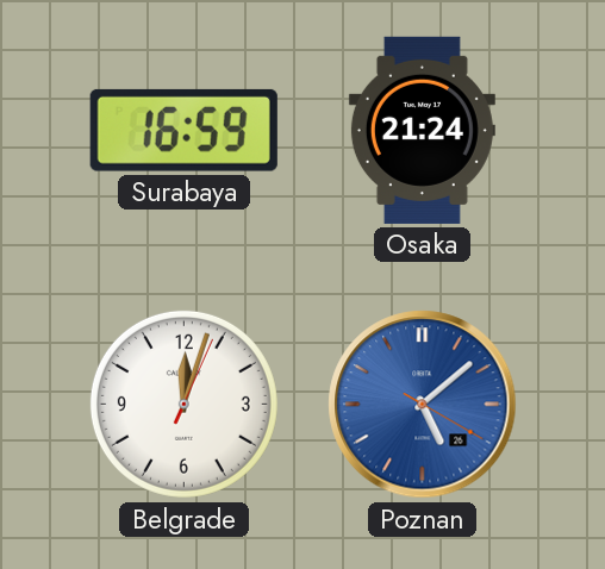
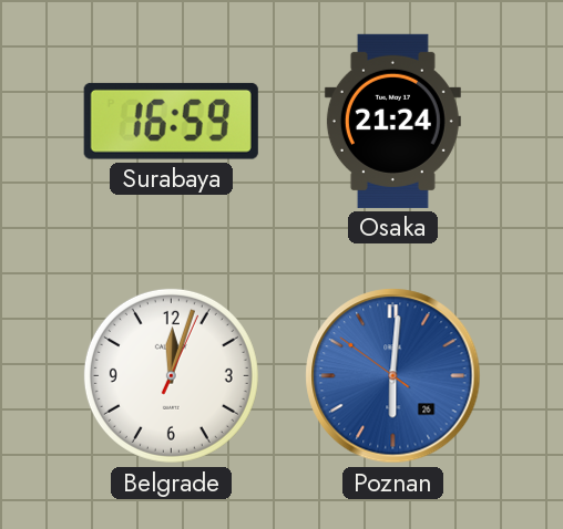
Poznan: 5:08 -> 6:00
